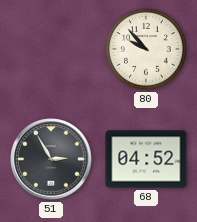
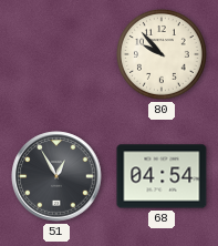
51: 2:55 -> 12:55
68: 04:52 -> 04:54
